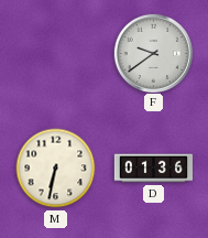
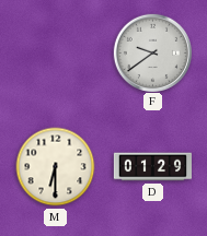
M: 6:32 -> 6:30
D: 01:36 -> 01:29
